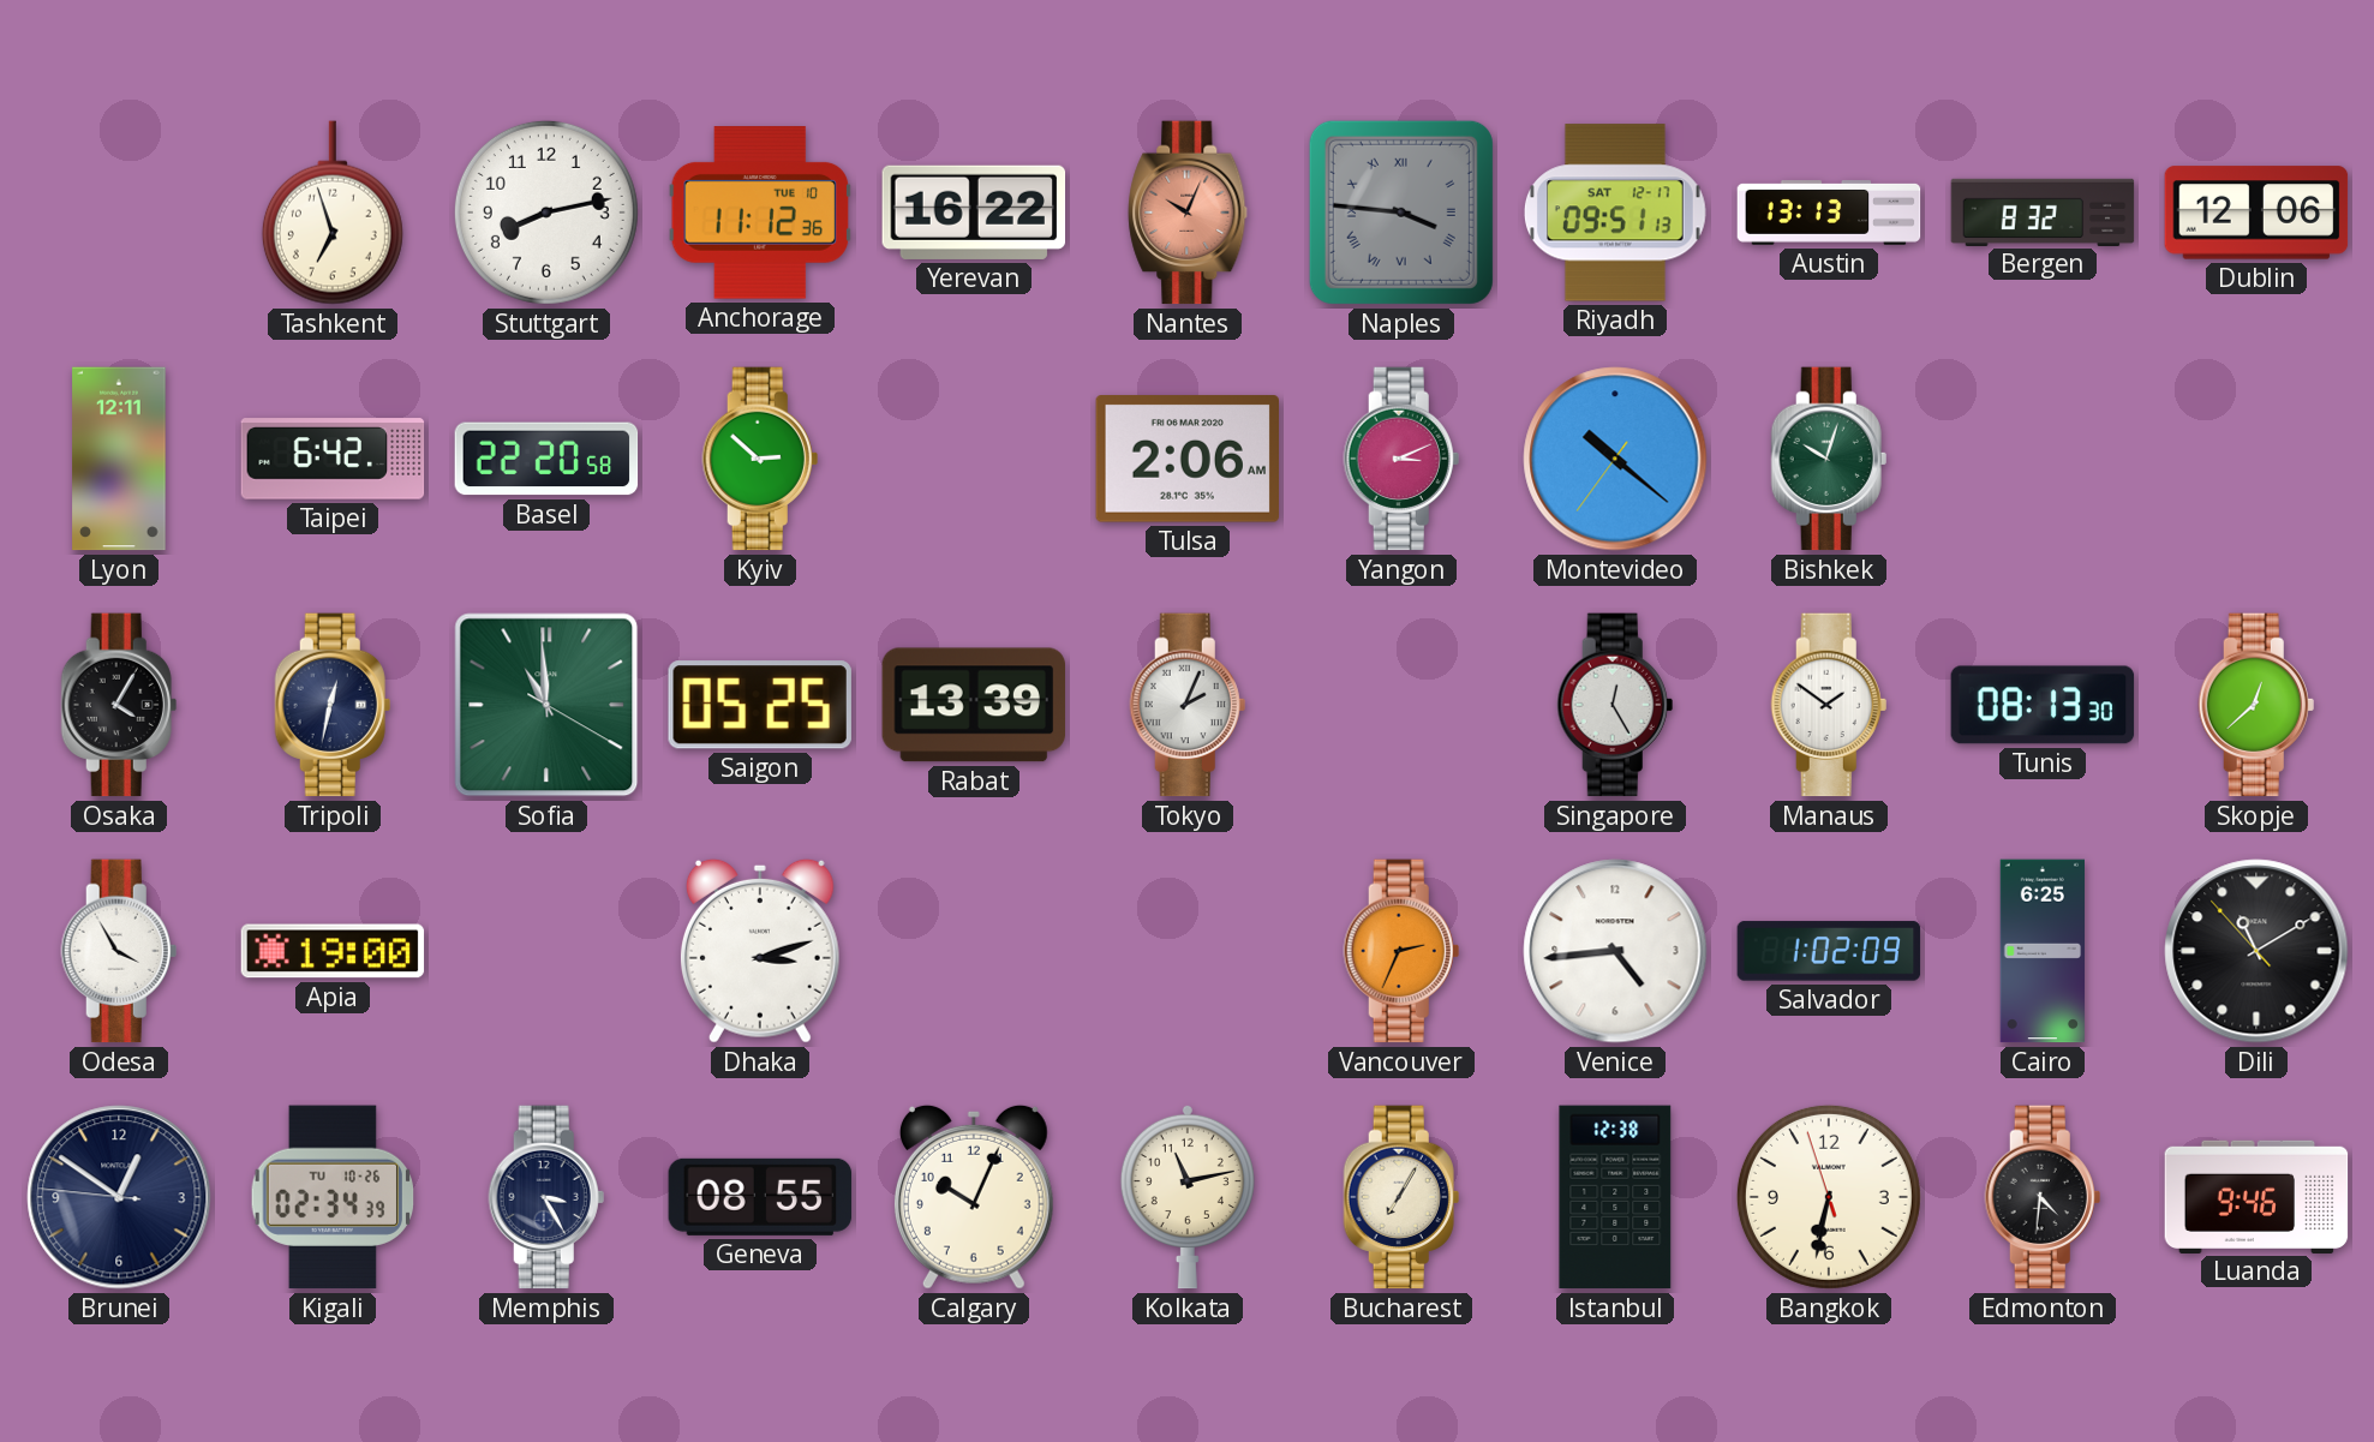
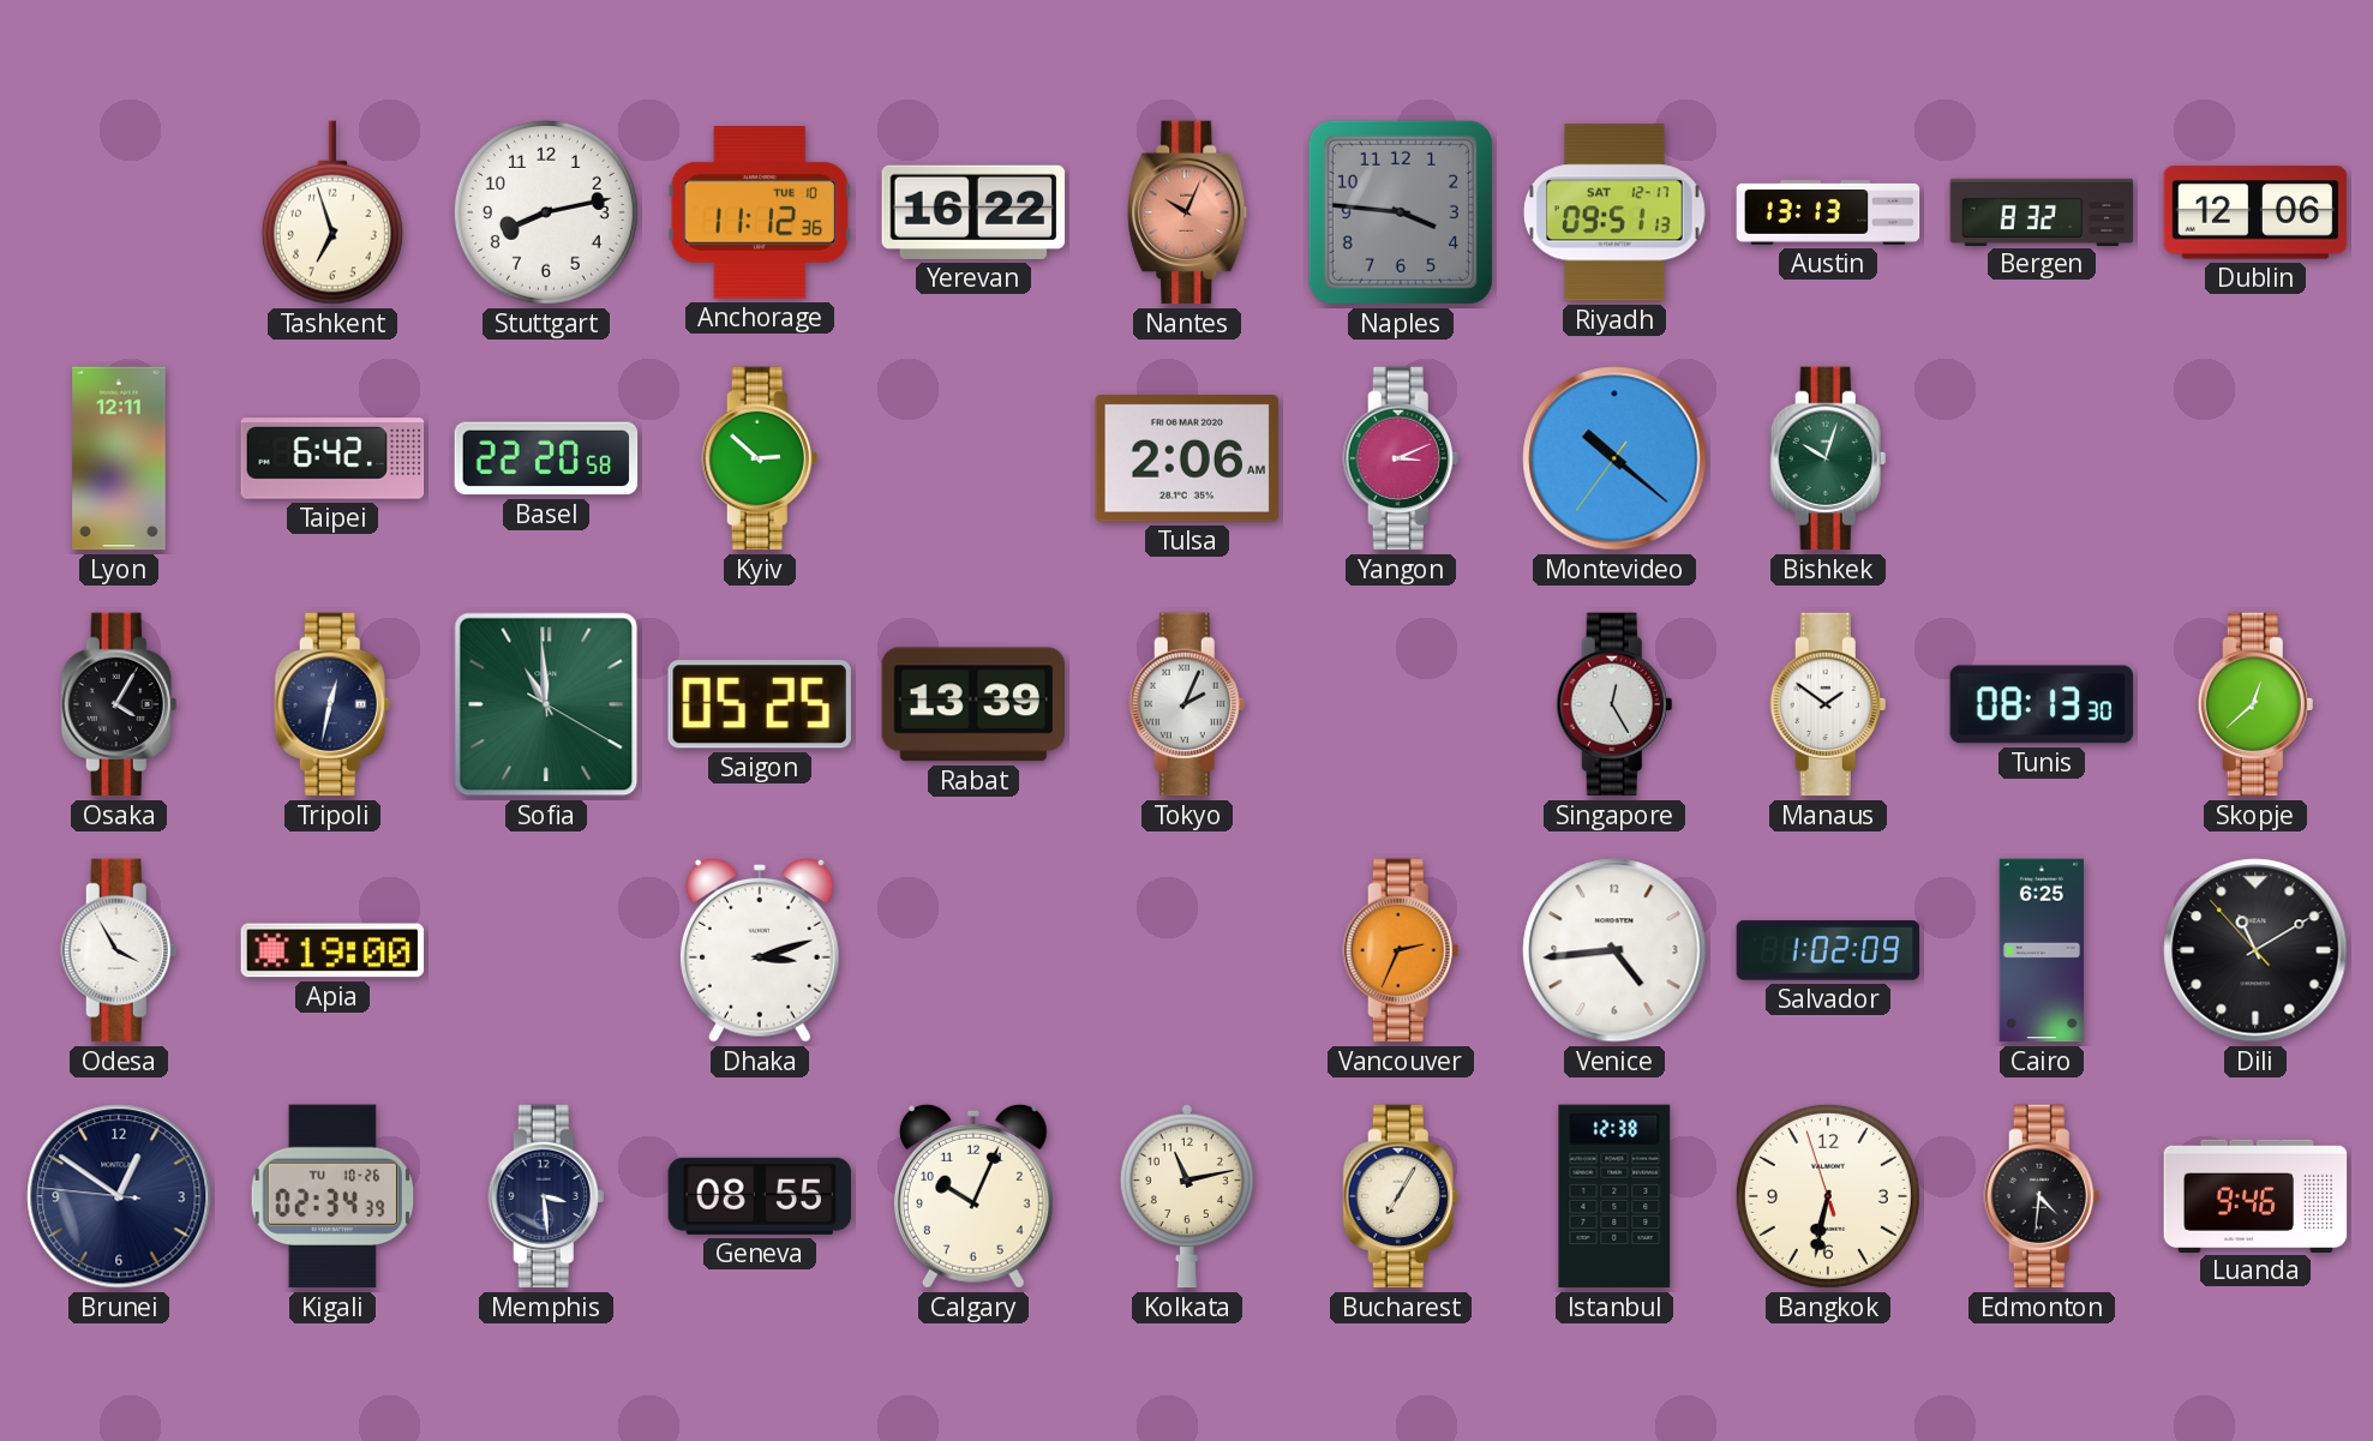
Naples numerals: Roman -> Arabic
Memphis: 3:25 -> 3:29
